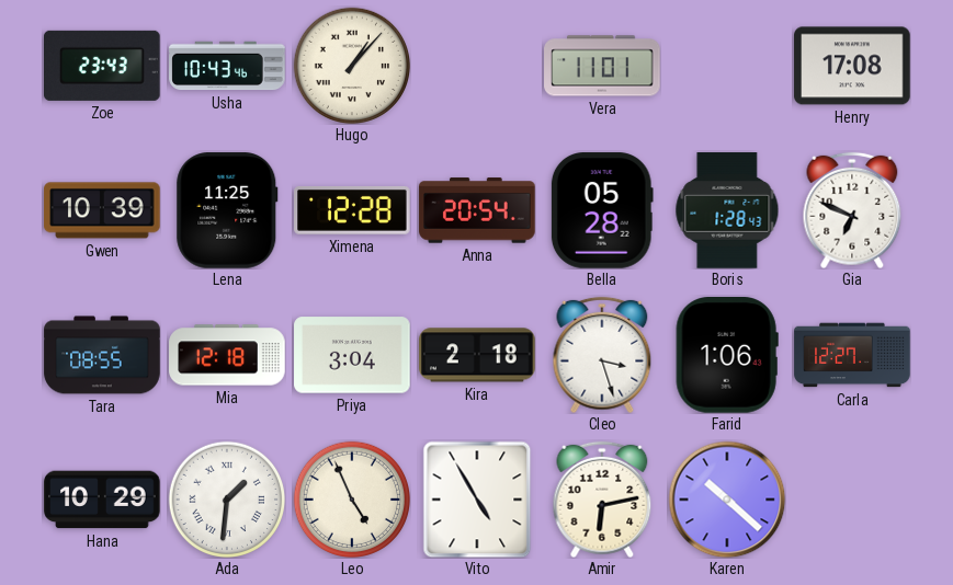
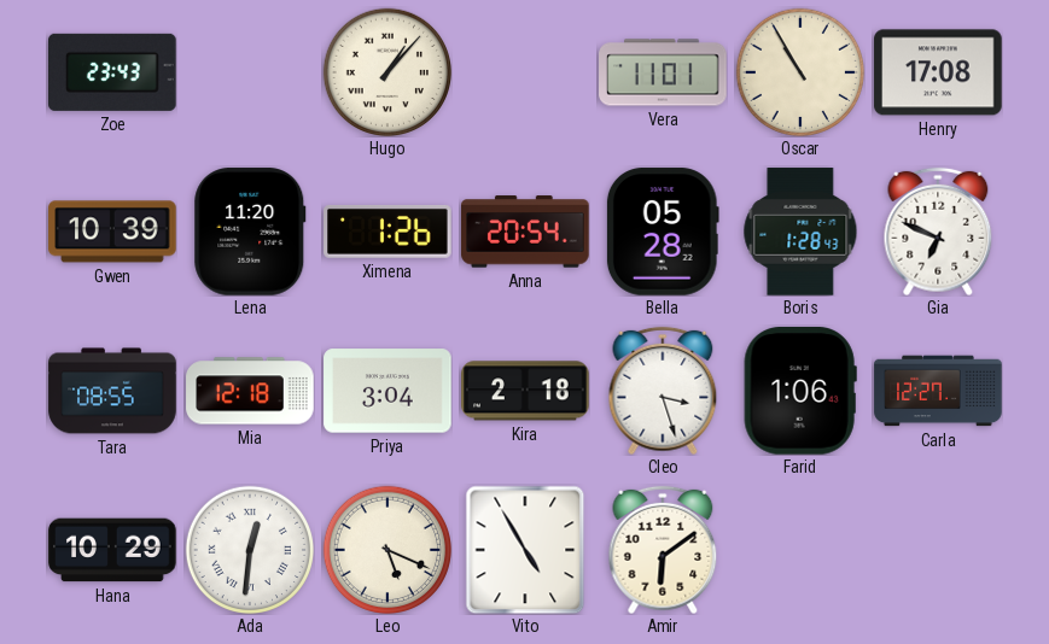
Usha: 10:43 -> none
Oscar: none -> 10:55
Lena: 11:25 -> 11:20
Ximena: 12:28 -> 1:26
Ada: 1:31 -> 12:31
Leo: 4:56 -> 5:19
Amir: 6:13 -> 6:09
Karen: 10:22 -> none
